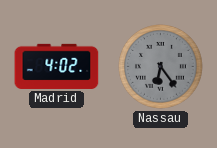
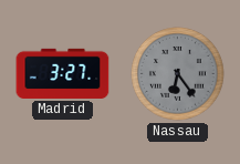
Madrid: 4:02 -> 3:27
